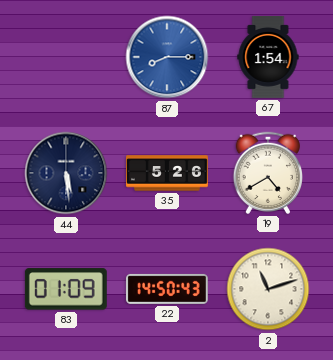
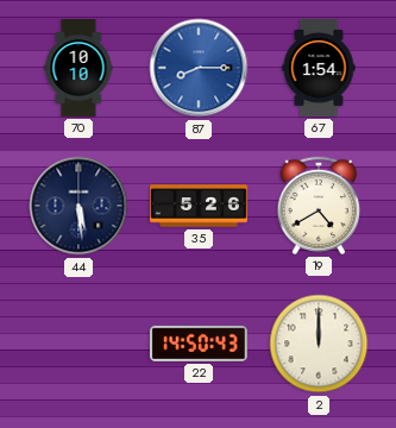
70: none -> 10:10
83: 01:09 -> none
2: 11:12 -> 12:00
